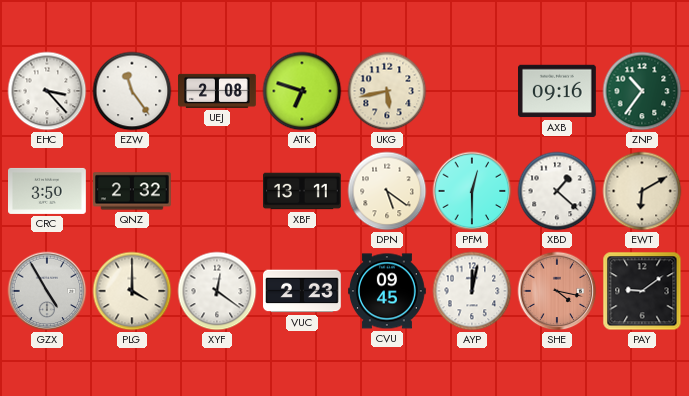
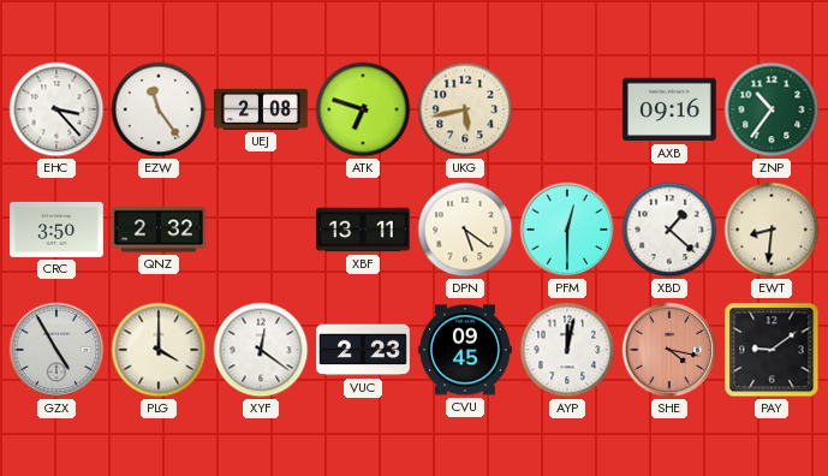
EWT: 6:10 -> 8:31
